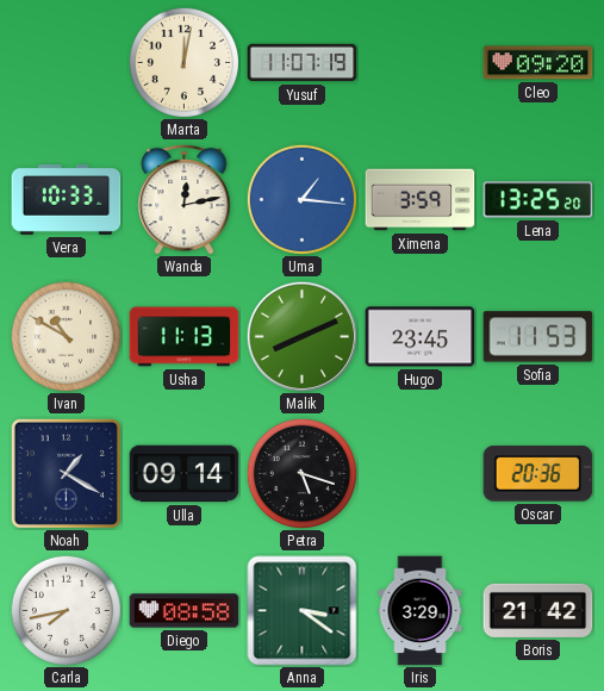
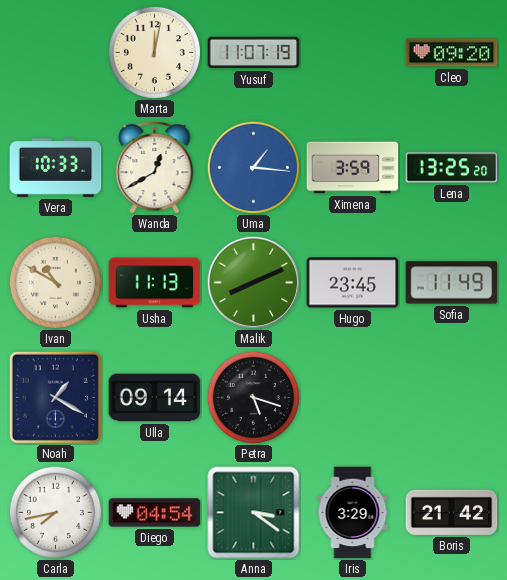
Wanda: 12:13 -> 12:40
Sofia: 11:53 -> 11:49
Oscar: 20:36 -> none
Diego: 08:58 -> 04:54
